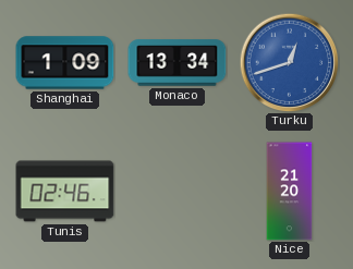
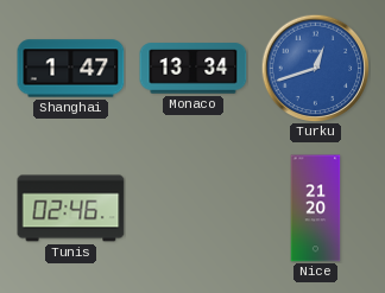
Shanghai: 1:09 -> 1:47
